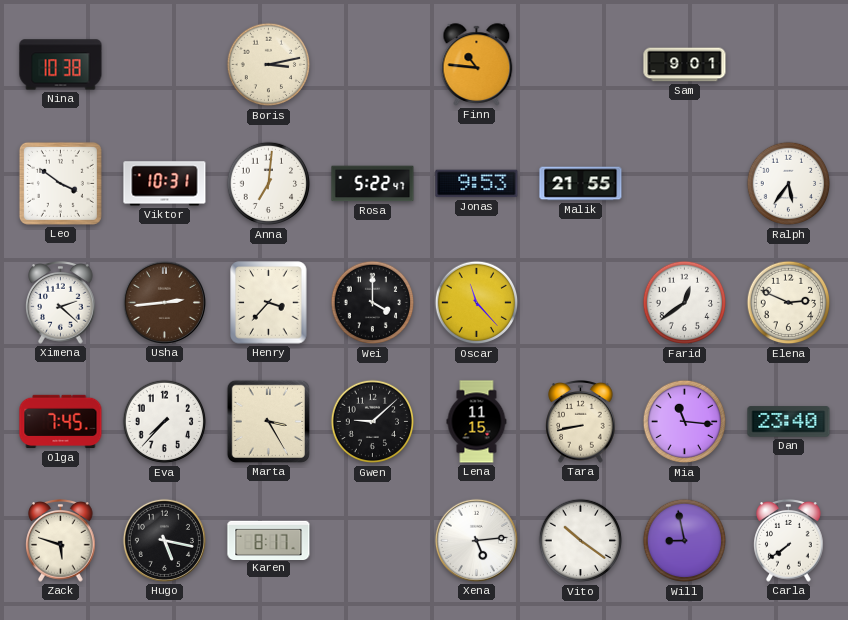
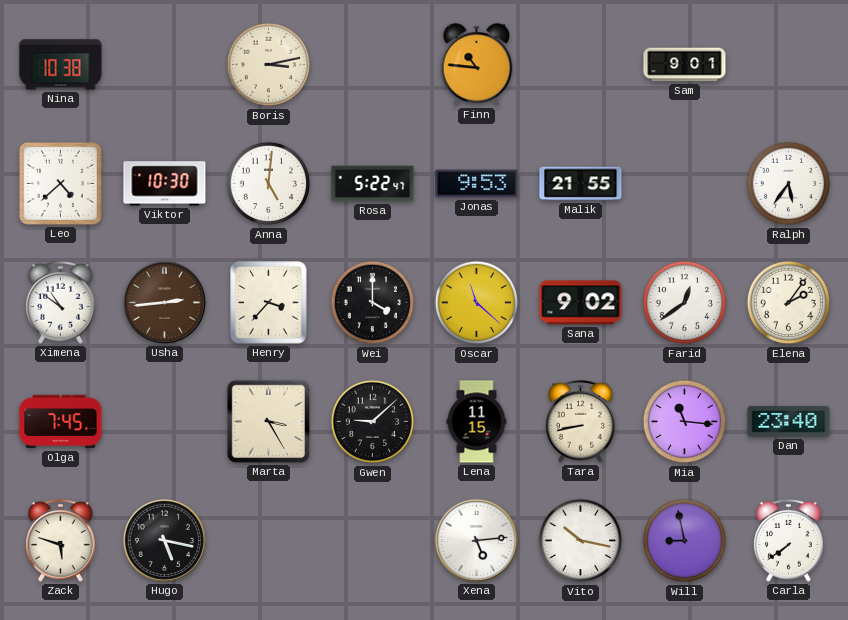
Leo: 3:51 -> 4:38
Viktor: 10:31 -> 10:30
Anna: 7:01 -> 5:01
Ximena: 2:22 -> 10:51
Oscar: 11:23 -> 11:22
Sana: none -> 9:02
Elena: 2:49 -> 2:06
Eva: 7:37 -> none
Karen: 8:17 -> none
Vito: 10:21 -> 10:17
